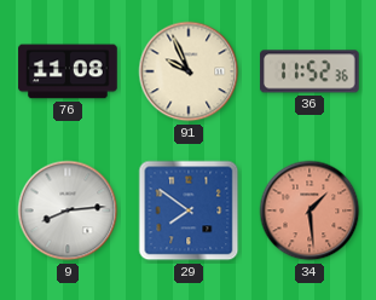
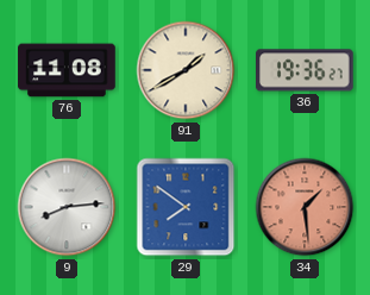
91: 9:56 -> 1:40
36: 11:52 -> 19:36
